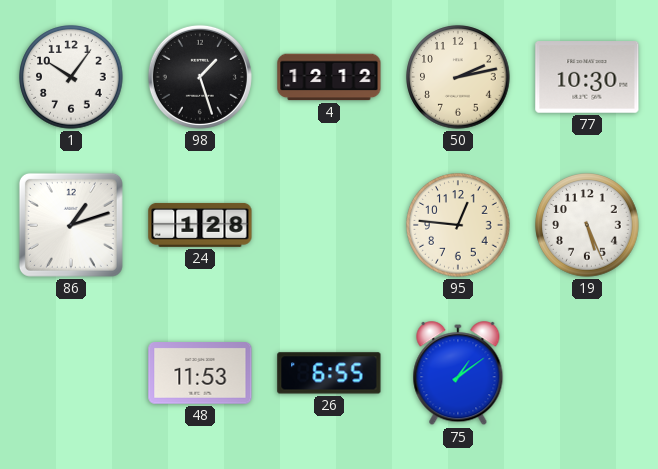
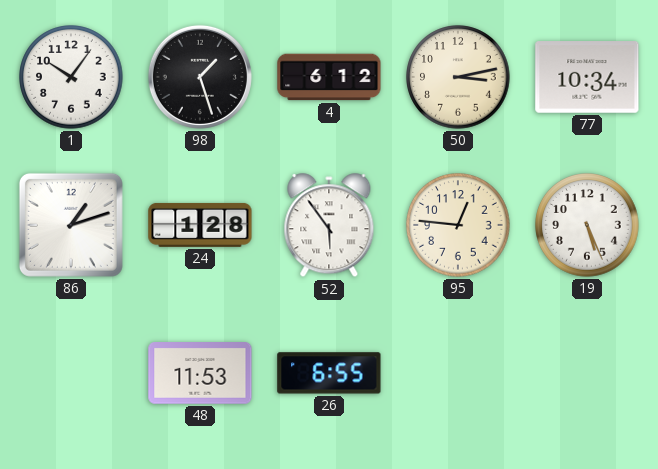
4: 12:12 -> 6:12
50: 2:13 -> 3:13
77: 10:30 -> 10:34
52: none -> 5:54
75: 1:09 -> none
